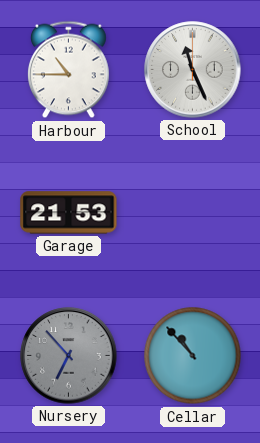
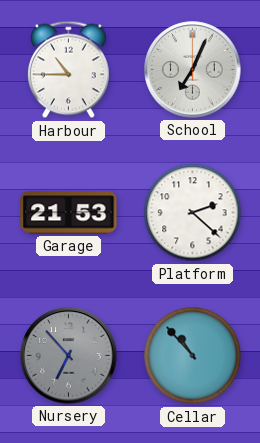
School: 11:26 -> 7:04
Platform: none -> 2:22
